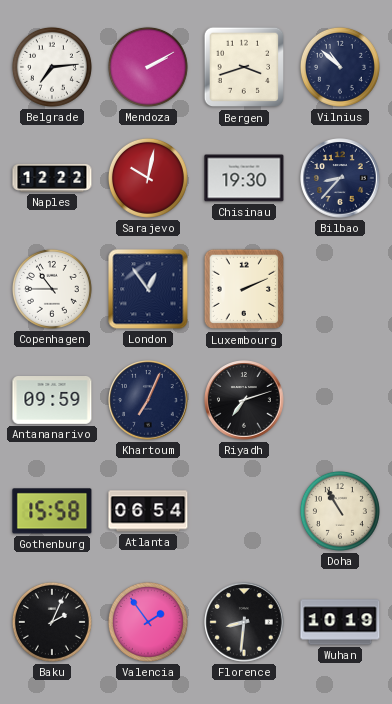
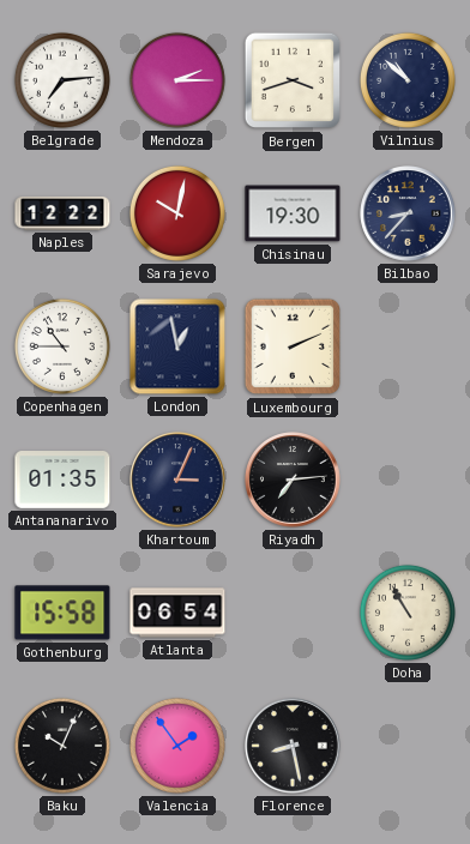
Mendoza: 2:10 -> 2:15
London: 12:54 -> 12:58
Antananarivo: 09:59 -> 01:35
Khartoum: 7:04 -> 3:04
Riyadh: 7:12 -> 7:14
Baku: 2:04 -> 10:04
Florence: 8:31 -> 8:28
Wuhan: 10:19 -> none
